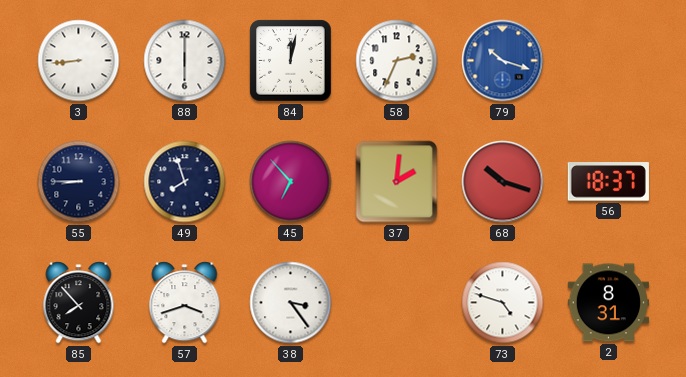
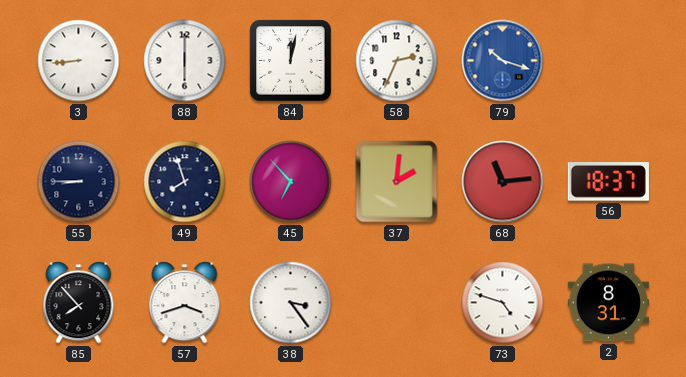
68: 10:18 -> 11:14
